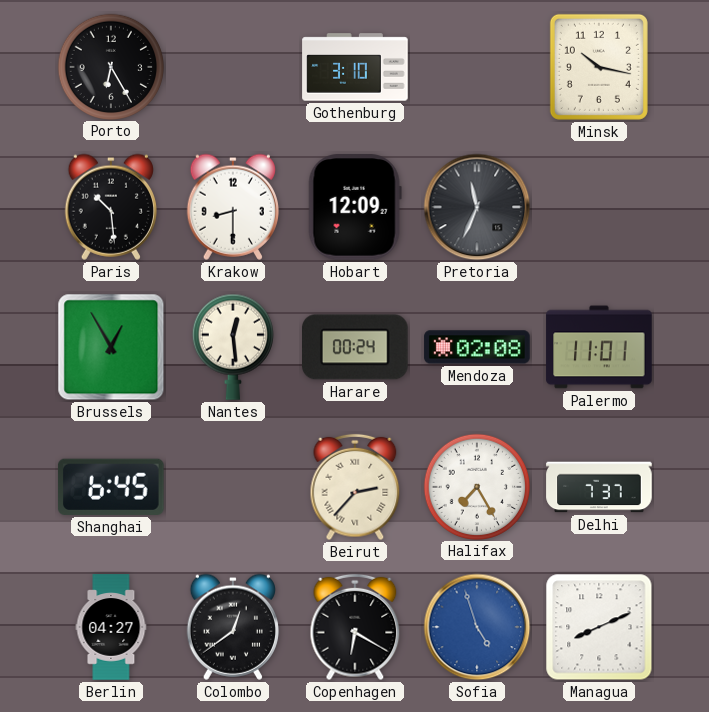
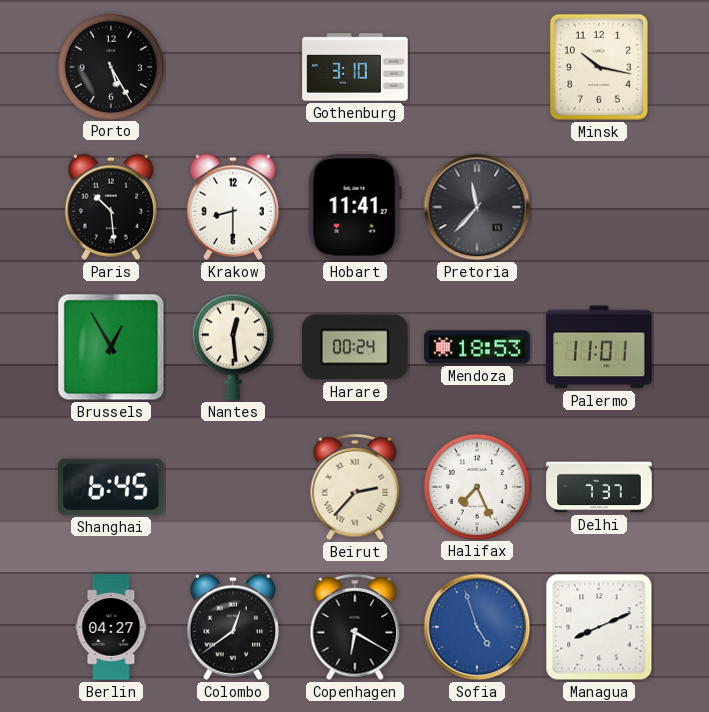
Porto: 6:25 -> 5:25
Hobart: 12:09 -> 11:41
Pretoria: 11:34 -> 11:37
Mendoza: 02:08 -> 18:53
Halifax: 7:25 -> 7:26
